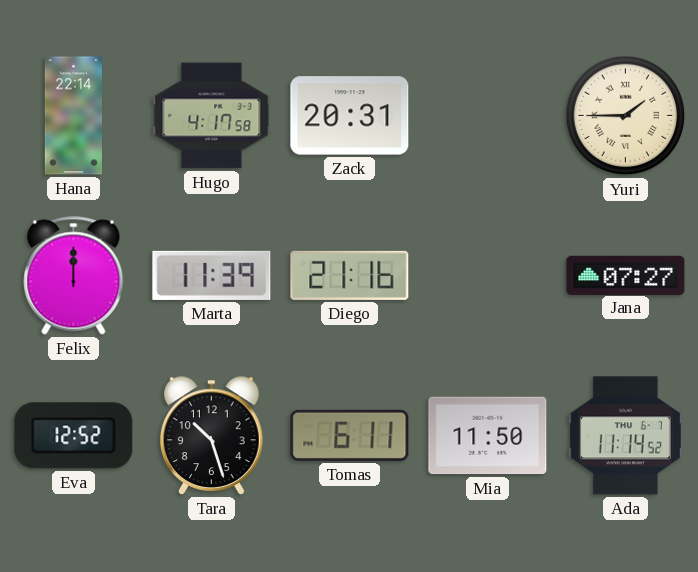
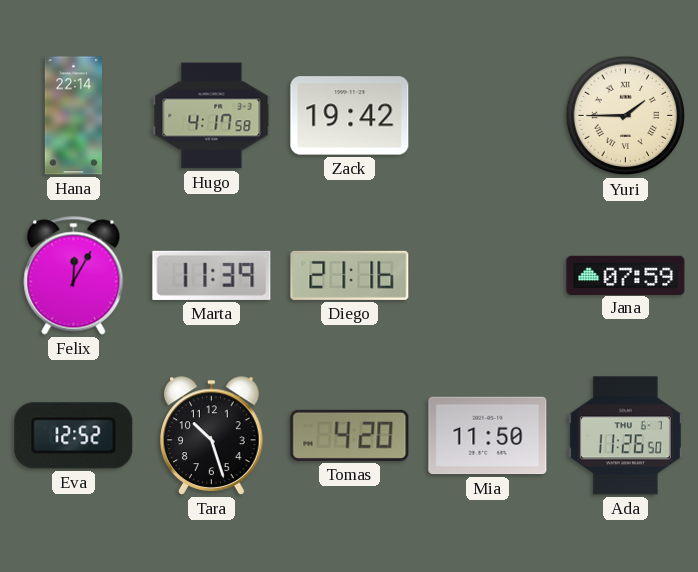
Zack: 20:31 -> 19:42
Felix: 12:00 -> 12:05
Jana: 07:27 -> 07:59
Tomas: 6:11 -> 4:20
Ada: 11:14 -> 11:26
